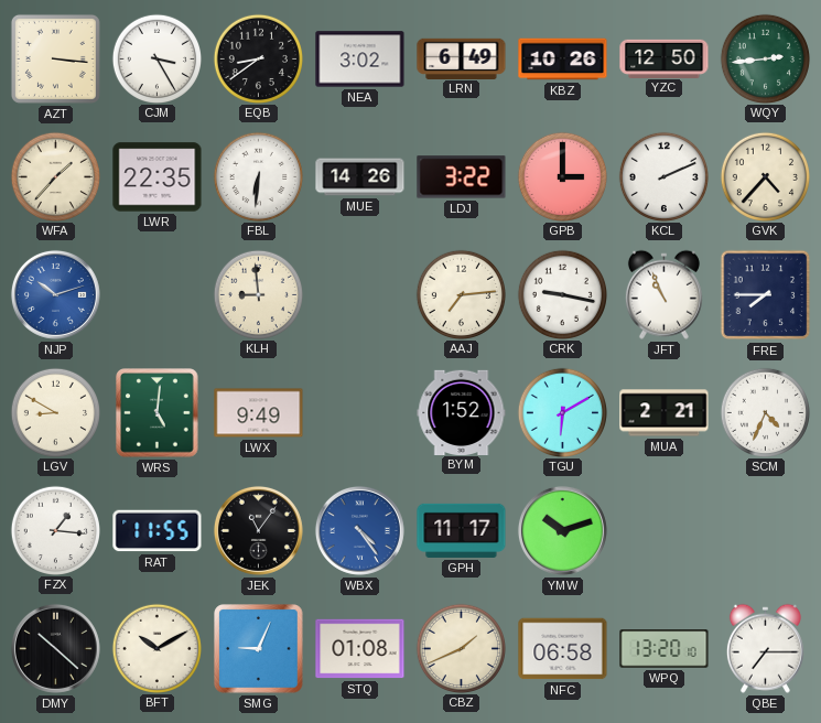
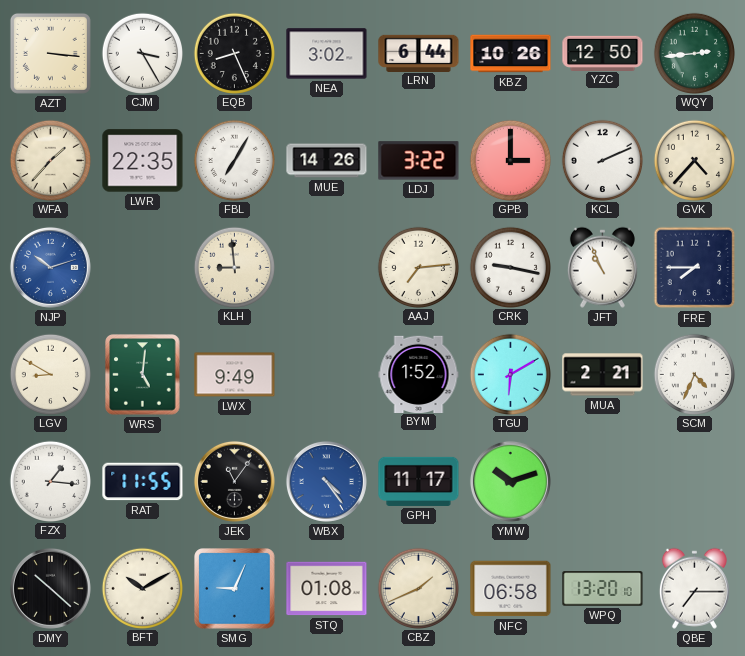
EQB: 8:39 -> 8:26
LRN: 6:49 -> 6:44
FBL: 6:31 -> 7:05
